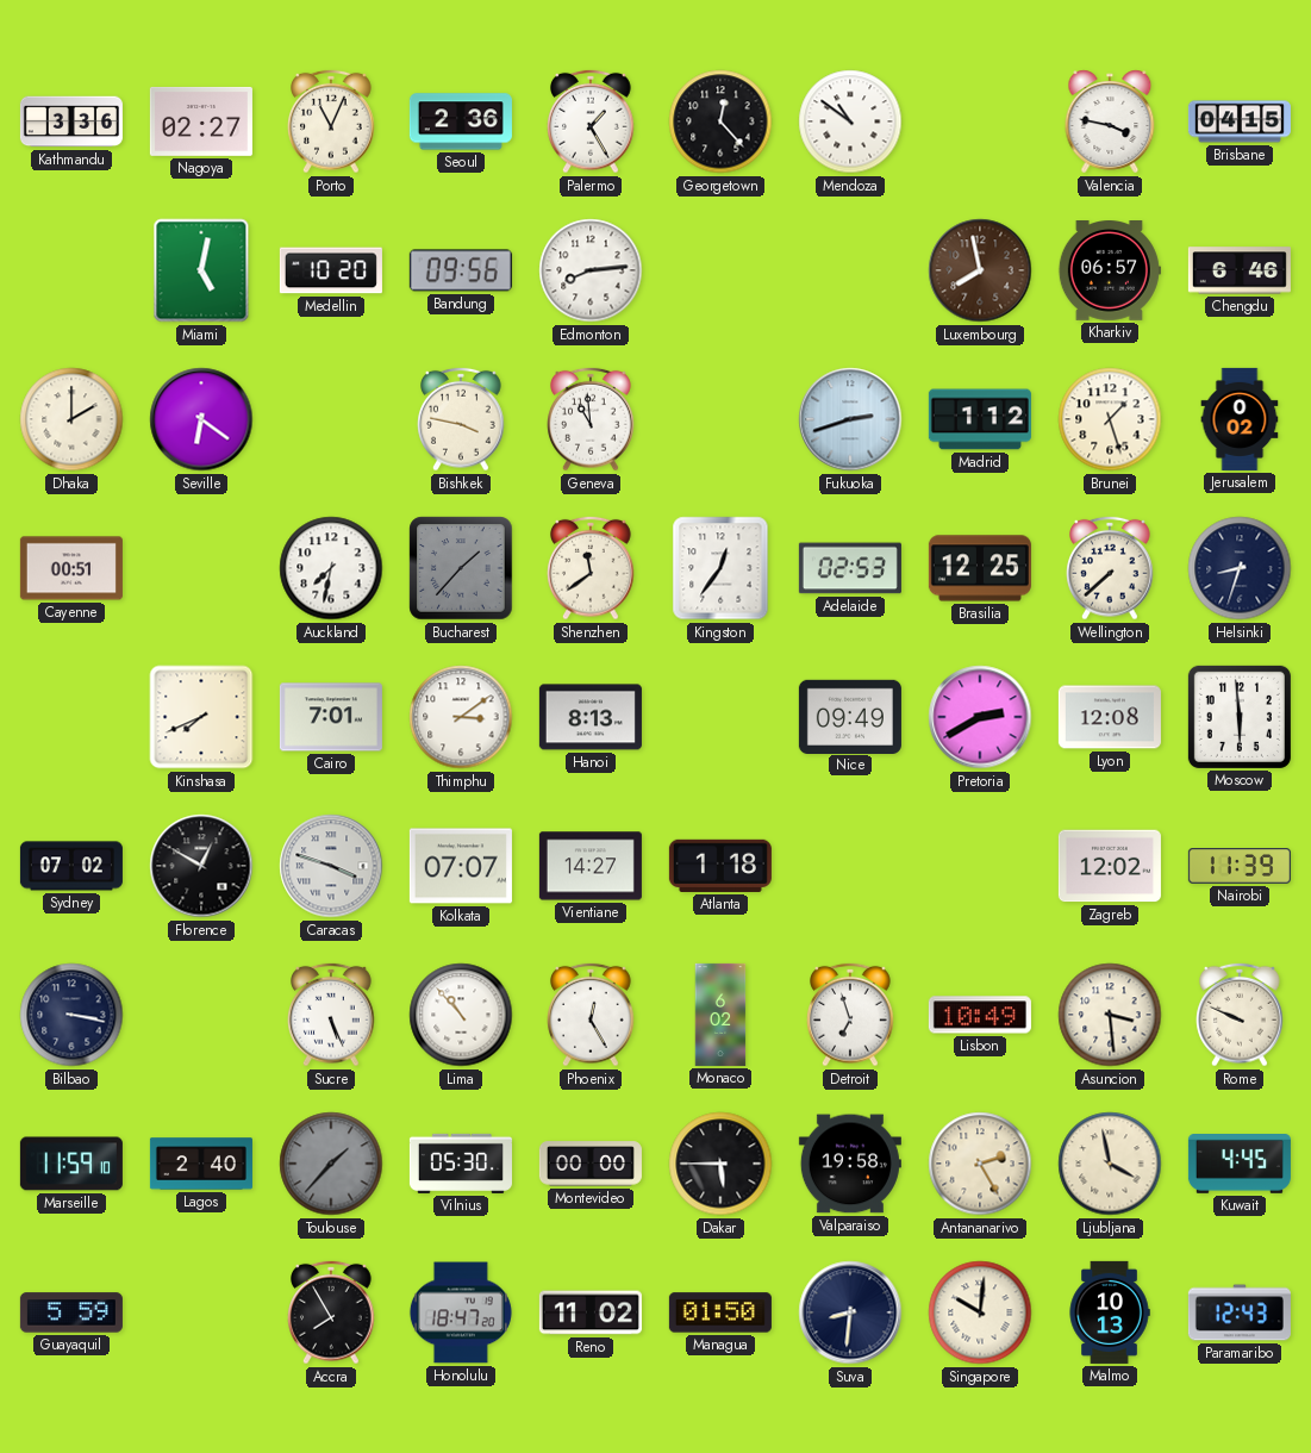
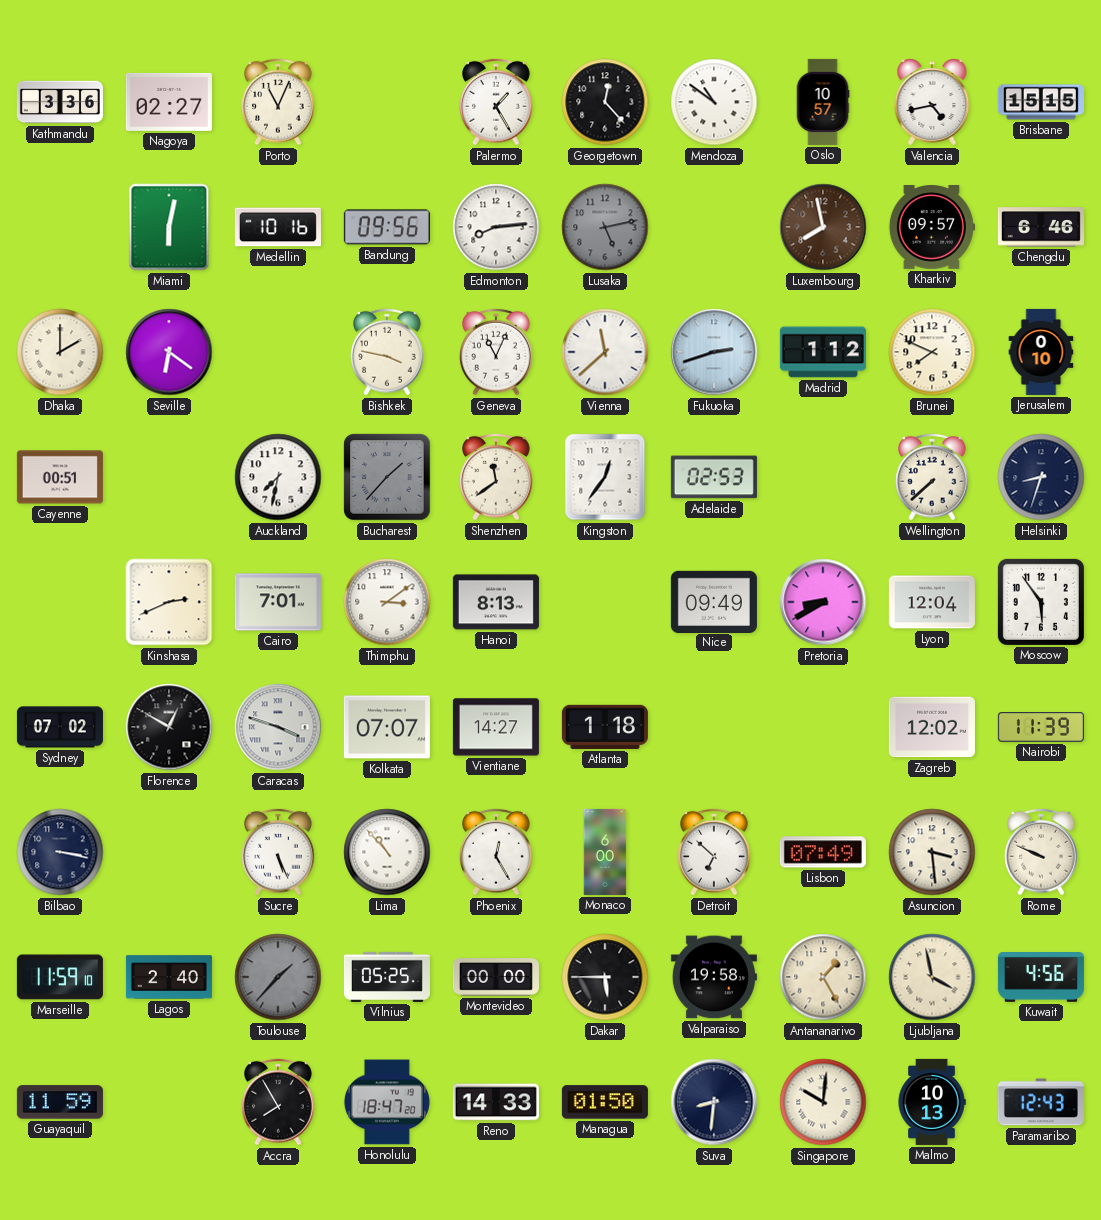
Seoul: 2:36 -> none
Oslo: none -> 10:57
Valencia: 3:47 -> 4:43
Brisbane: 04:15 -> 15:15
Miami: 5:02 -> 6:02
Medellin: 10:20 -> 10:16
Lusaka: none -> 5:13
Kharkiv: 06:57 -> 09:57
Geneva: 10:59 -> 11:04
Vienna: none -> 11:38
Brunei: 1:27 -> 7:49
Jerusalem: 0:02 -> 0:10
Brasilia: 12:25 -> none
Kinshasa: 7:41 -> 2:41
Pretoria: 2:40 -> 8:40
Lyon: 12:08 -> 12:04
Moscow: 5:59 -> 5:54
Monaco: 6:02 -> 6:00
Detroit: 6:57 -> 6:52
Lisbon: 10:49 -> 07:49
Vilnius: 05:30 -> 05:25
Antananarivo: 2:25 -> 1:25
Kuwait: 4:45 -> 4:56
Guayaquil: 5:59 -> 11:59
Reno: 11:02 -> 14:33
